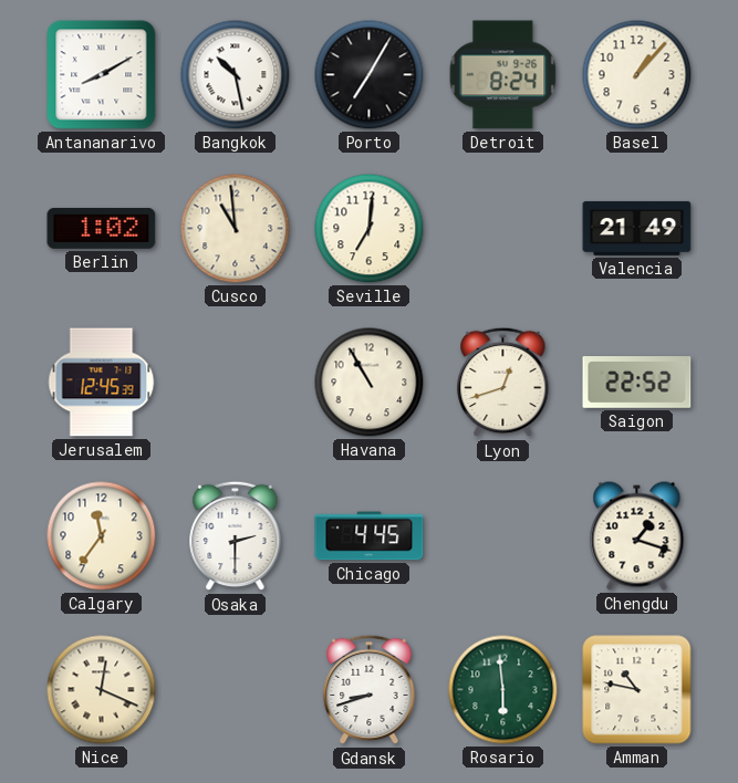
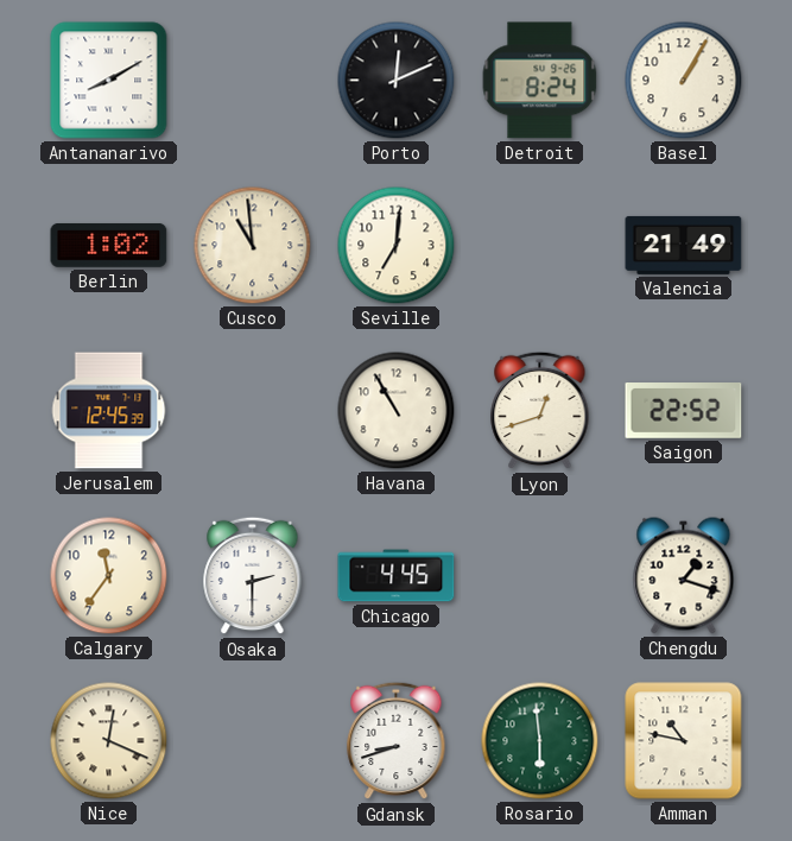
Bangkok: 10:28 -> none
Porto: 7:05 -> 12:11
Basel: 1:07 -> 1:05
